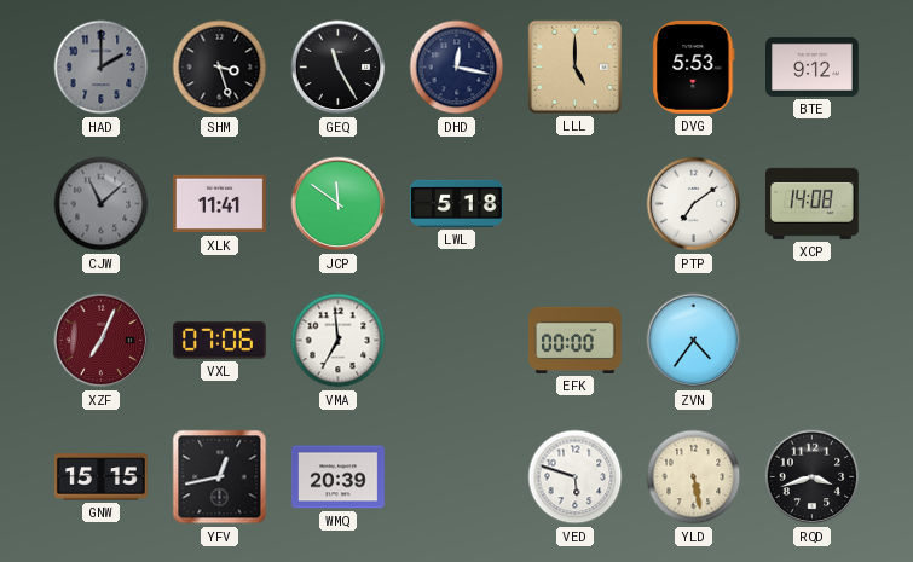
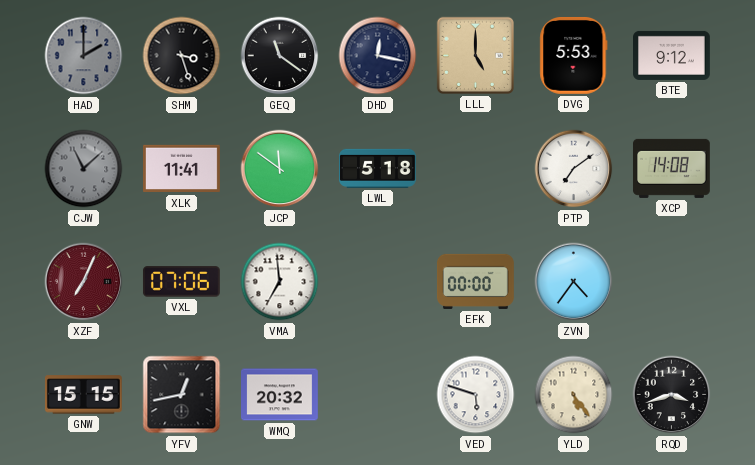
GEQ: 11:25 -> 11:21
WMQ: 20:39 -> 20:32
YLD: 5:28 -> 5:24
